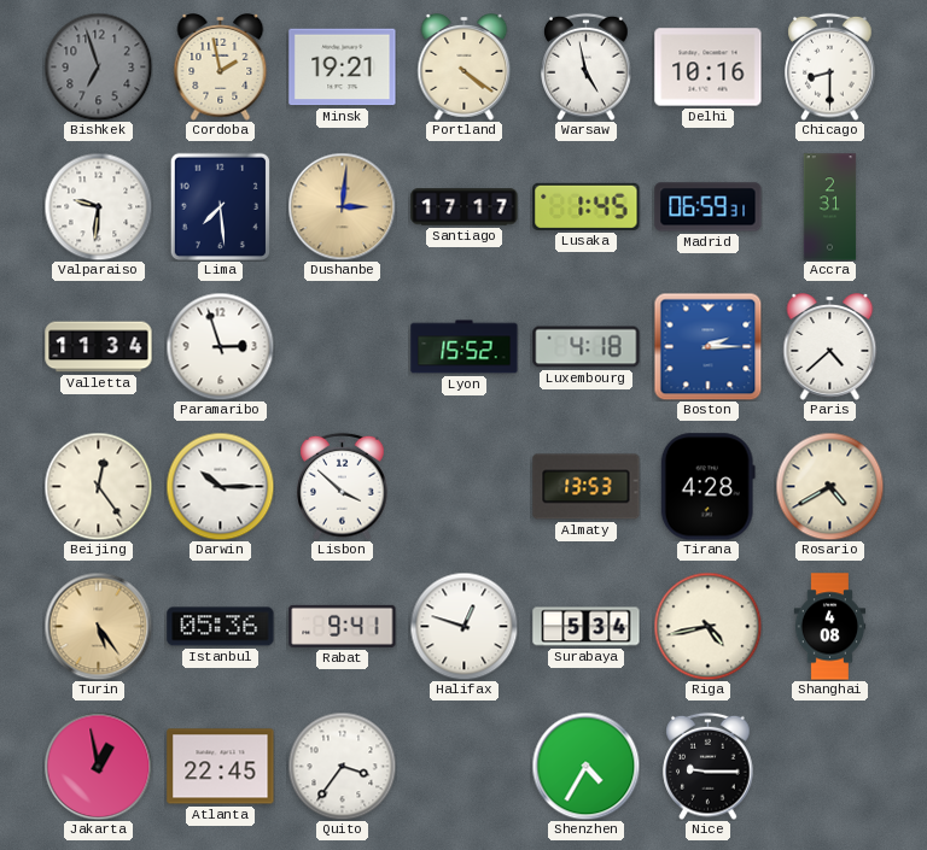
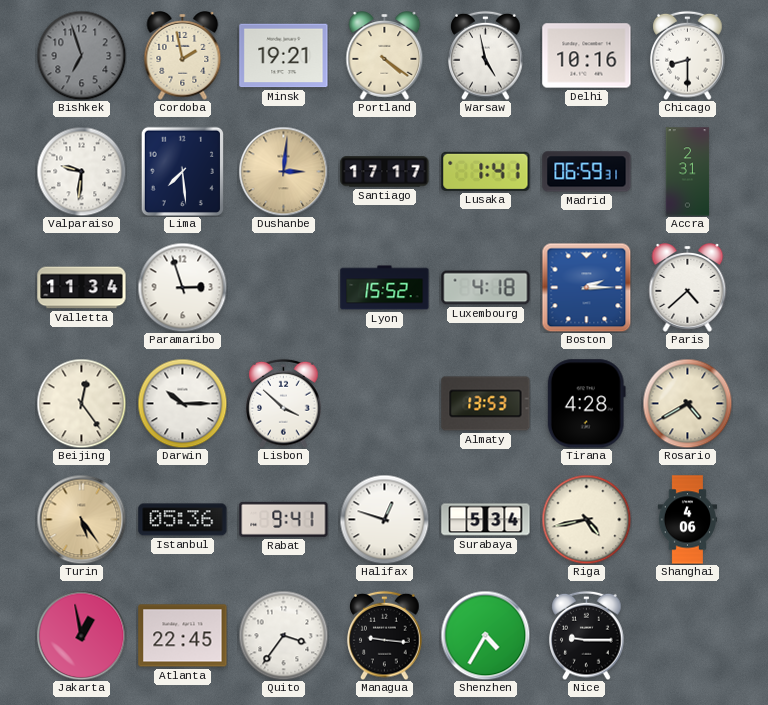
Lusaka: 1:45 -> 1:41
Shanghai: 4:08 -> 4:06
Managua: none -> 9:16
